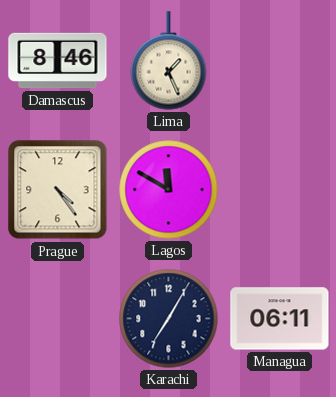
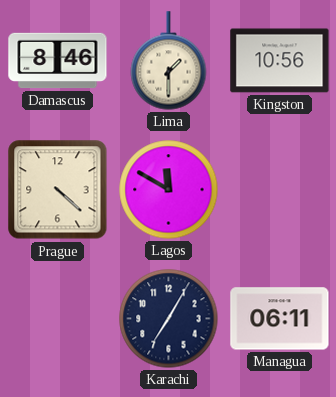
Lima: 1:26 -> 1:30
Kingston: none -> 10:56
Prague: 4:24 -> 4:22
